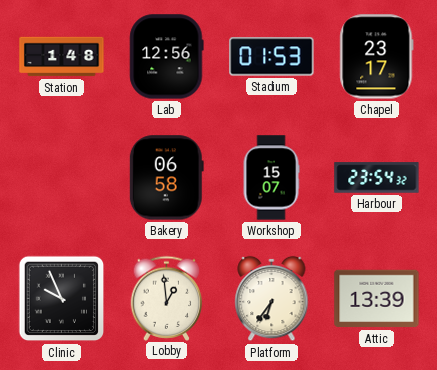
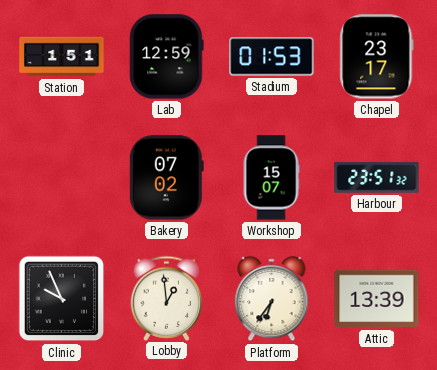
Station: 1:48 -> 1:51
Lab: 12:56 -> 12:59
Bakery: 06:58 -> 07:02
Harbour: 23:54 -> 23:51
